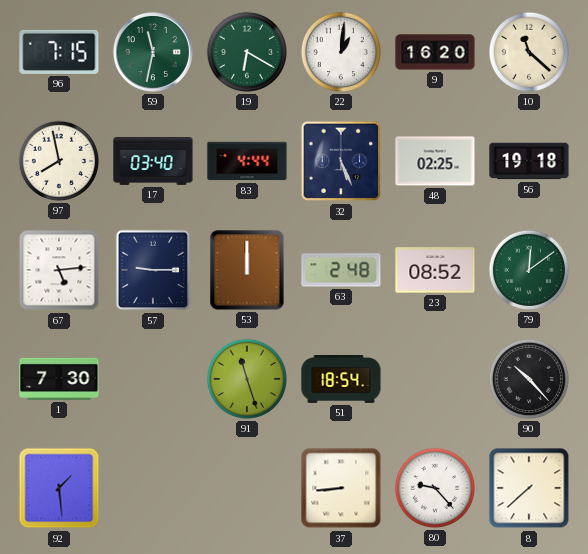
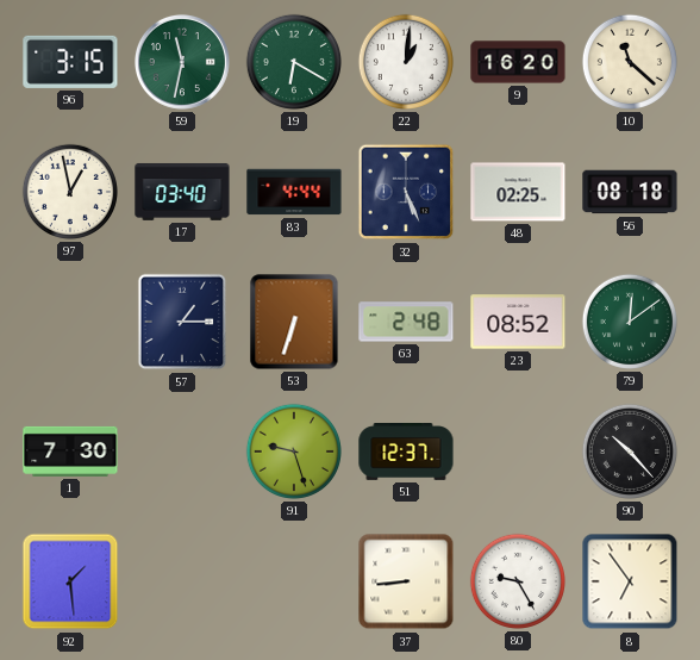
96: 7:15 -> 3:15
97: 7:58 -> 12:58
56: 19:18 -> 08:18
67: 5:14 -> none
57: 9:15 -> 1:15
53: 12:00 -> 6:33
91: 11:27 -> 9:27
51: 18:54 -> 12:37
80: 9:23 -> 9:25
8: 7:38 -> 6:54
